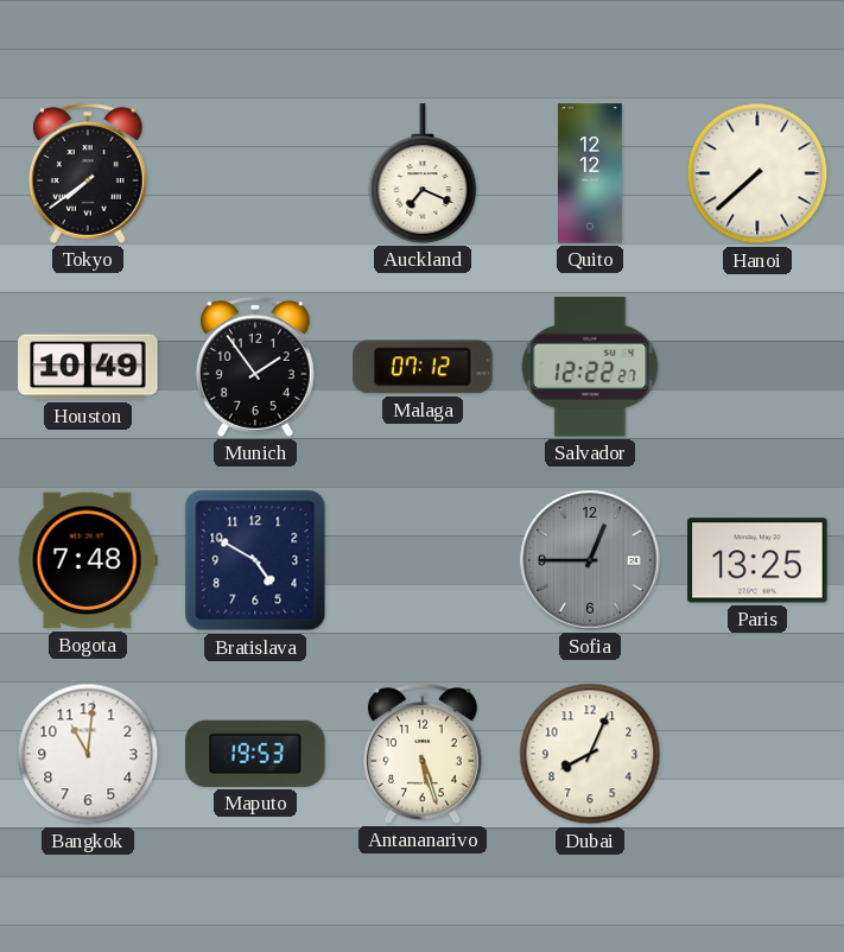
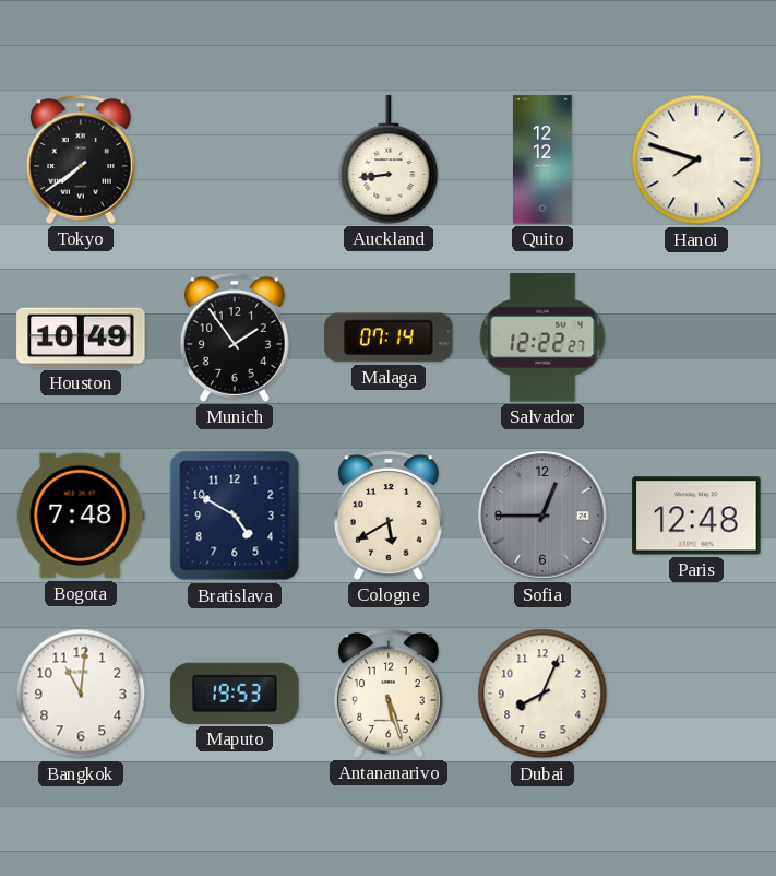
Auckland: 7:19 -> 8:44
Hanoi: 7:38 -> 7:48
Malaga: 07:12 -> 07:14
Cologne: none -> 5:40
Paris: 13:25 -> 12:48
